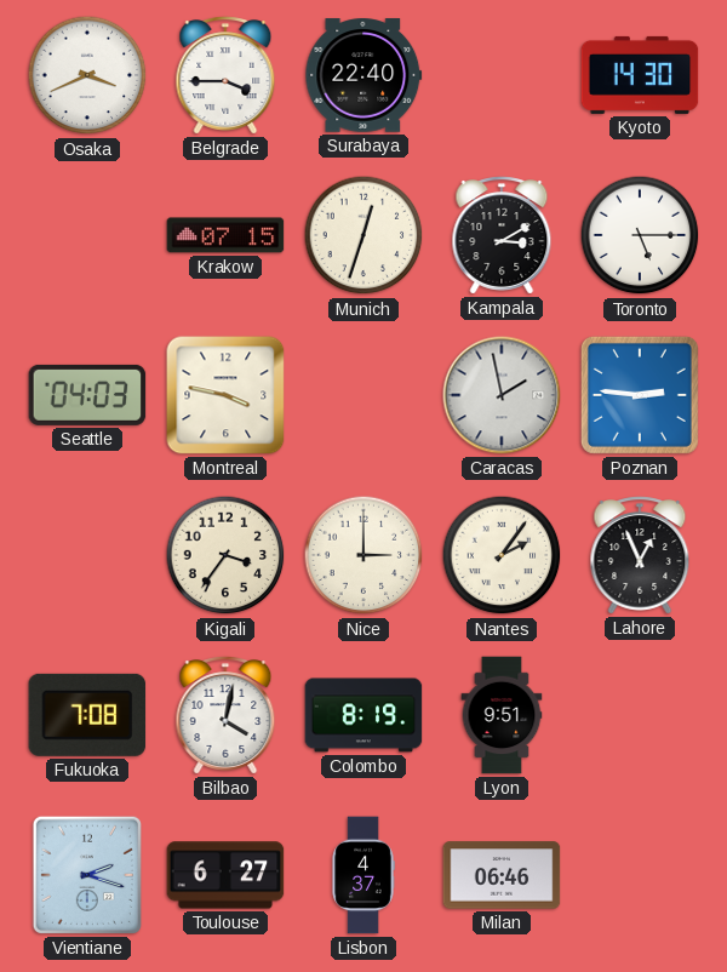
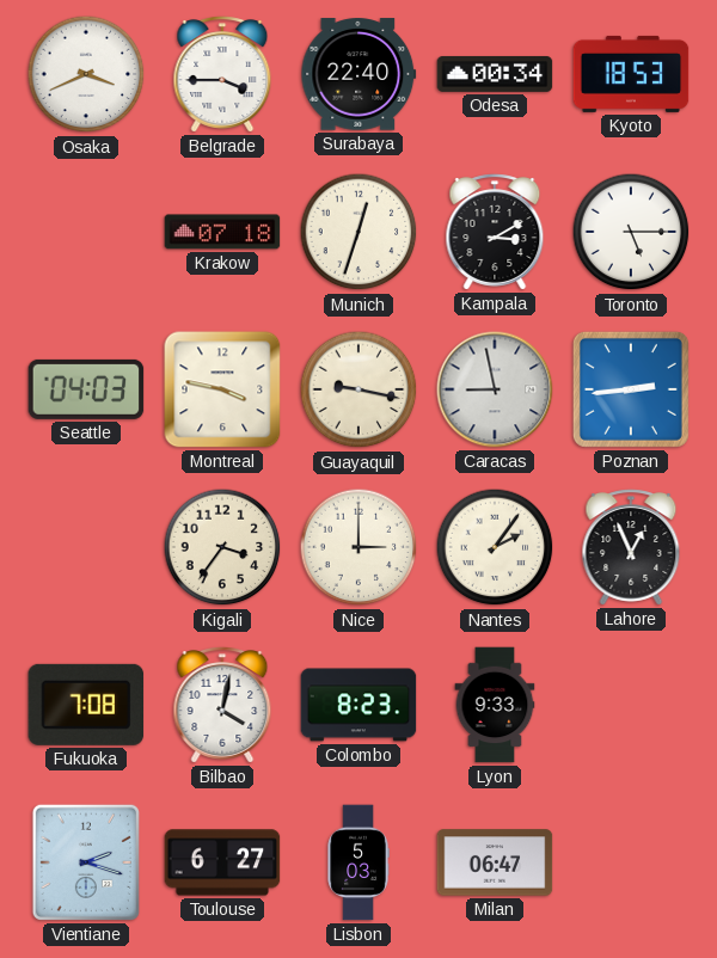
Odesa: none -> 00:34
Kyoto: 14:30 -> 18:53
Krakow: 07:15 -> 07:18
Guayaquil: none -> 9:17
Caracas: 1:58 -> 8:58
Poznan: 2:46 -> 2:44
Colombo: 8:19 -> 8:23
Lyon: 9:51 -> 9:33
Lisbon: 4:37 -> 5:03
Milan: 06:46 -> 06:47
